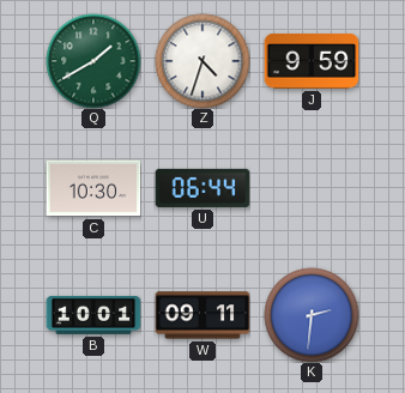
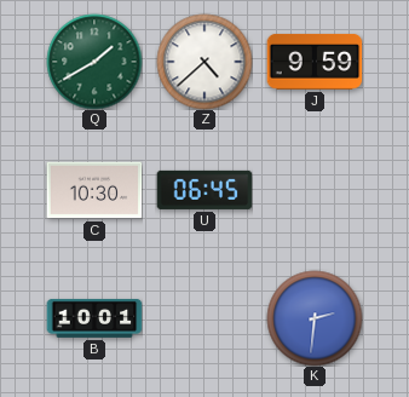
Z: 4:33 -> 4:38
U: 06:44 -> 06:45
W: 09:11 -> none
